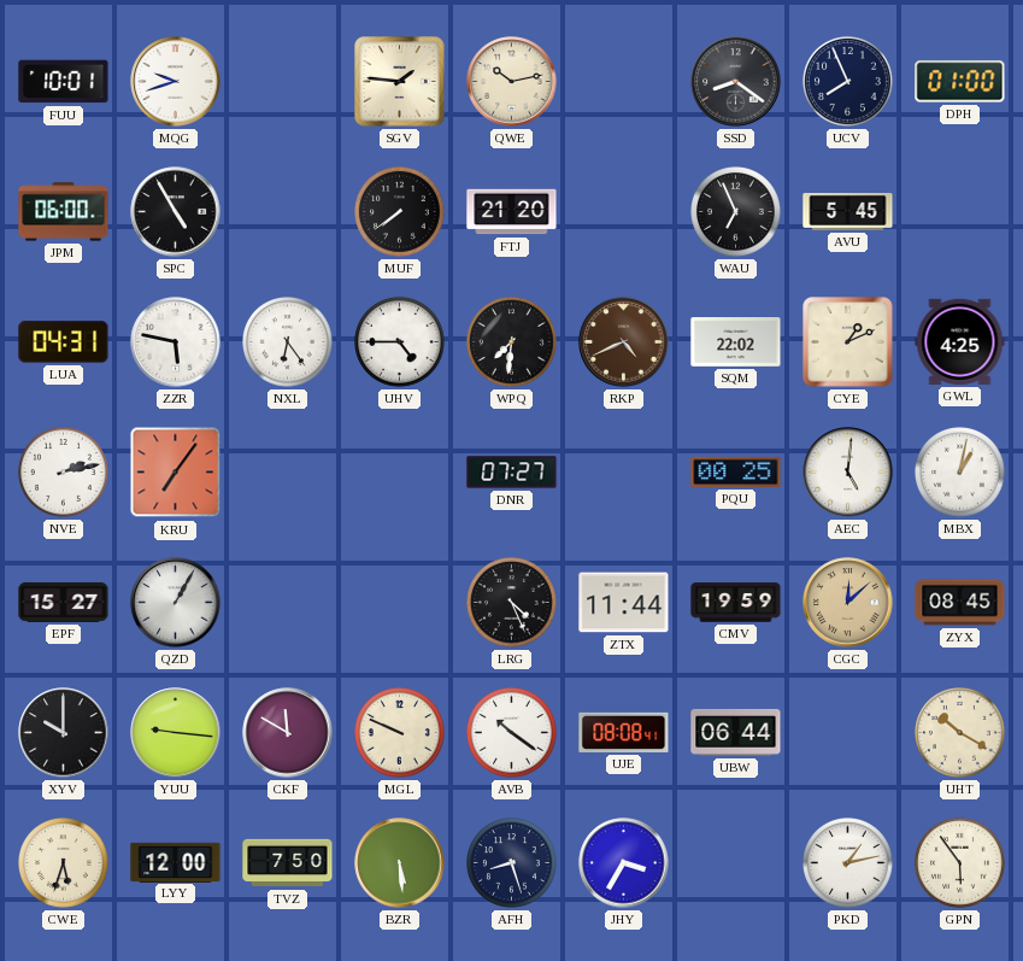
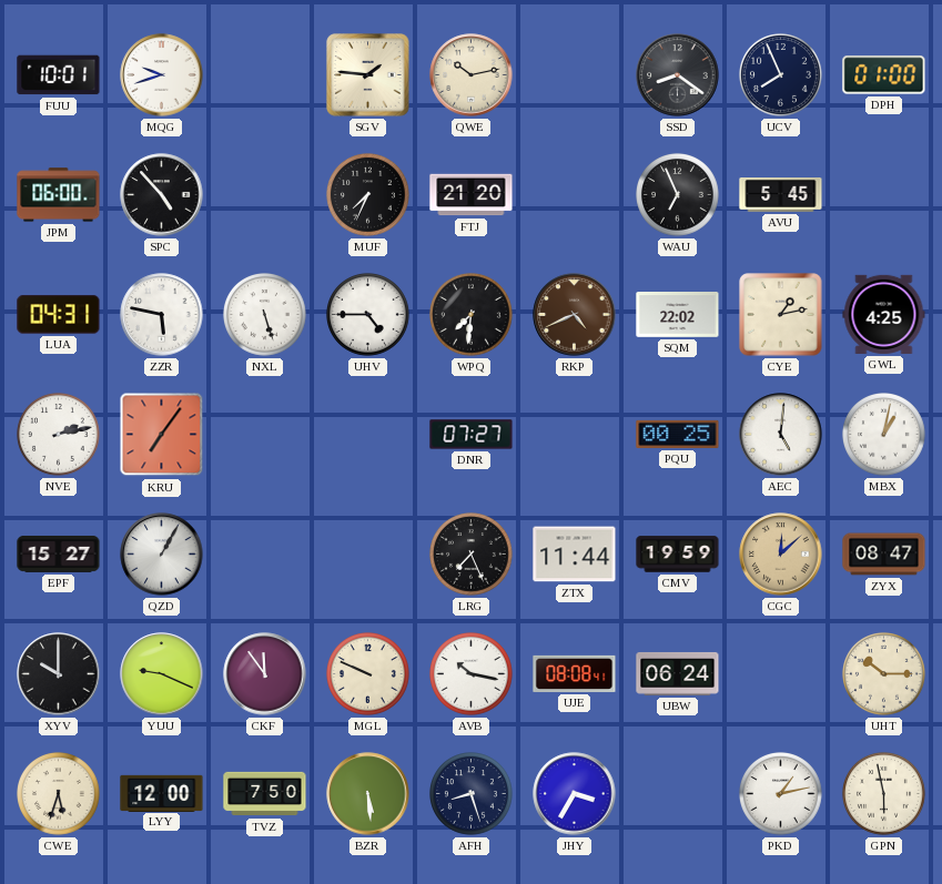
SPC: 4:55 -> 4:53
MUF: 7:39 -> 7:34
NXL: 6:24 -> 5:27
CYE: 1:11 -> 1:13
LRG: 4:26 -> 7:26
ZYX: 08:45 -> 08:47
YUU: 9:16 -> 9:19
CKF: 11:50 -> 11:54
AVB: 10:21 -> 10:17
UBW: 06:44 -> 06:24
UHT: 10:20 -> 10:15
GPN: 5:54 -> 5:58
